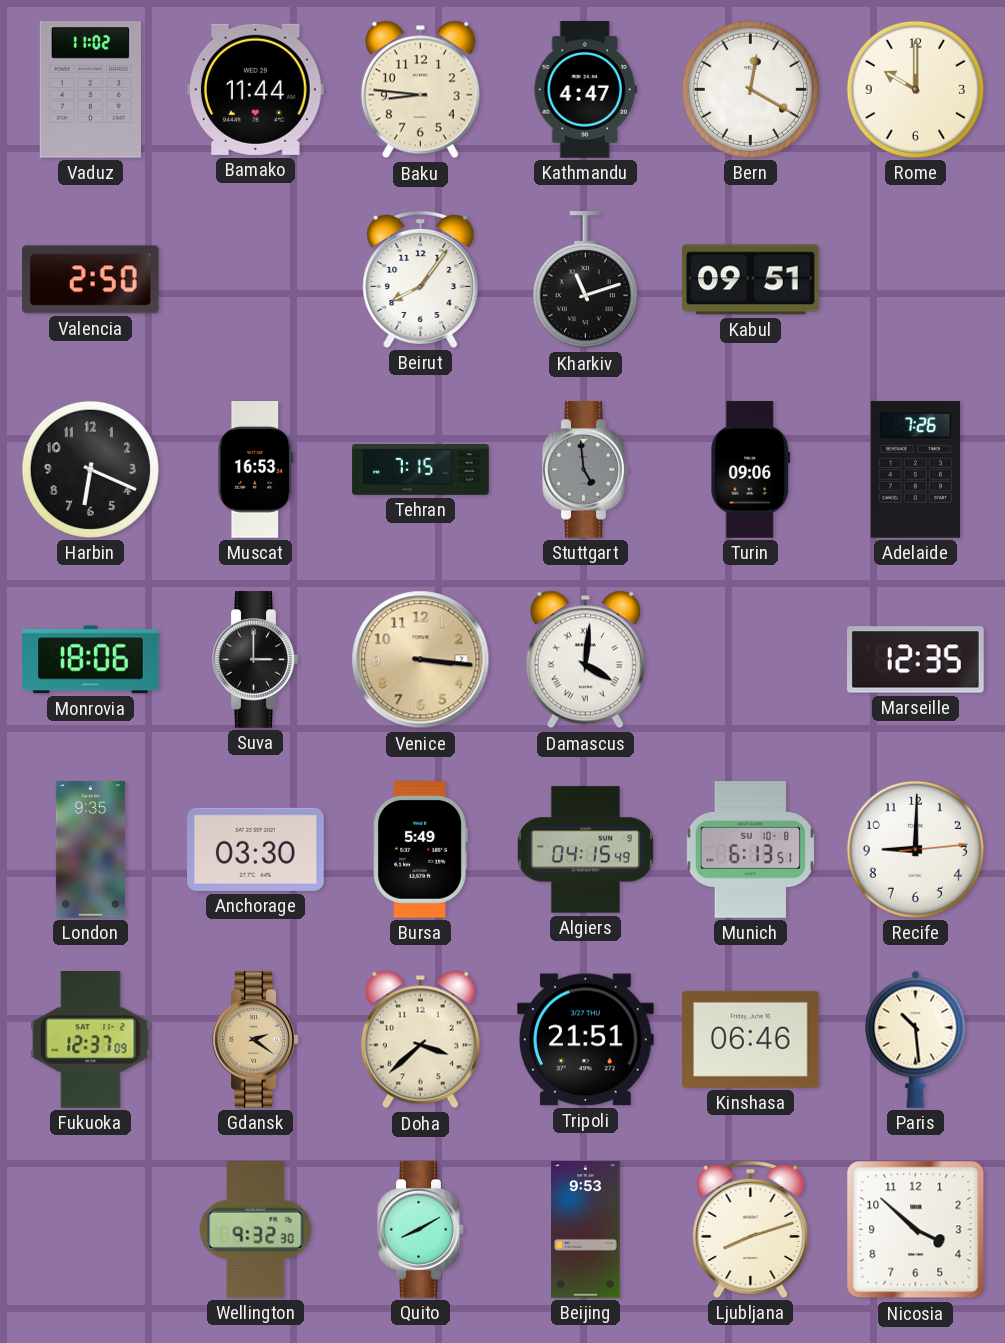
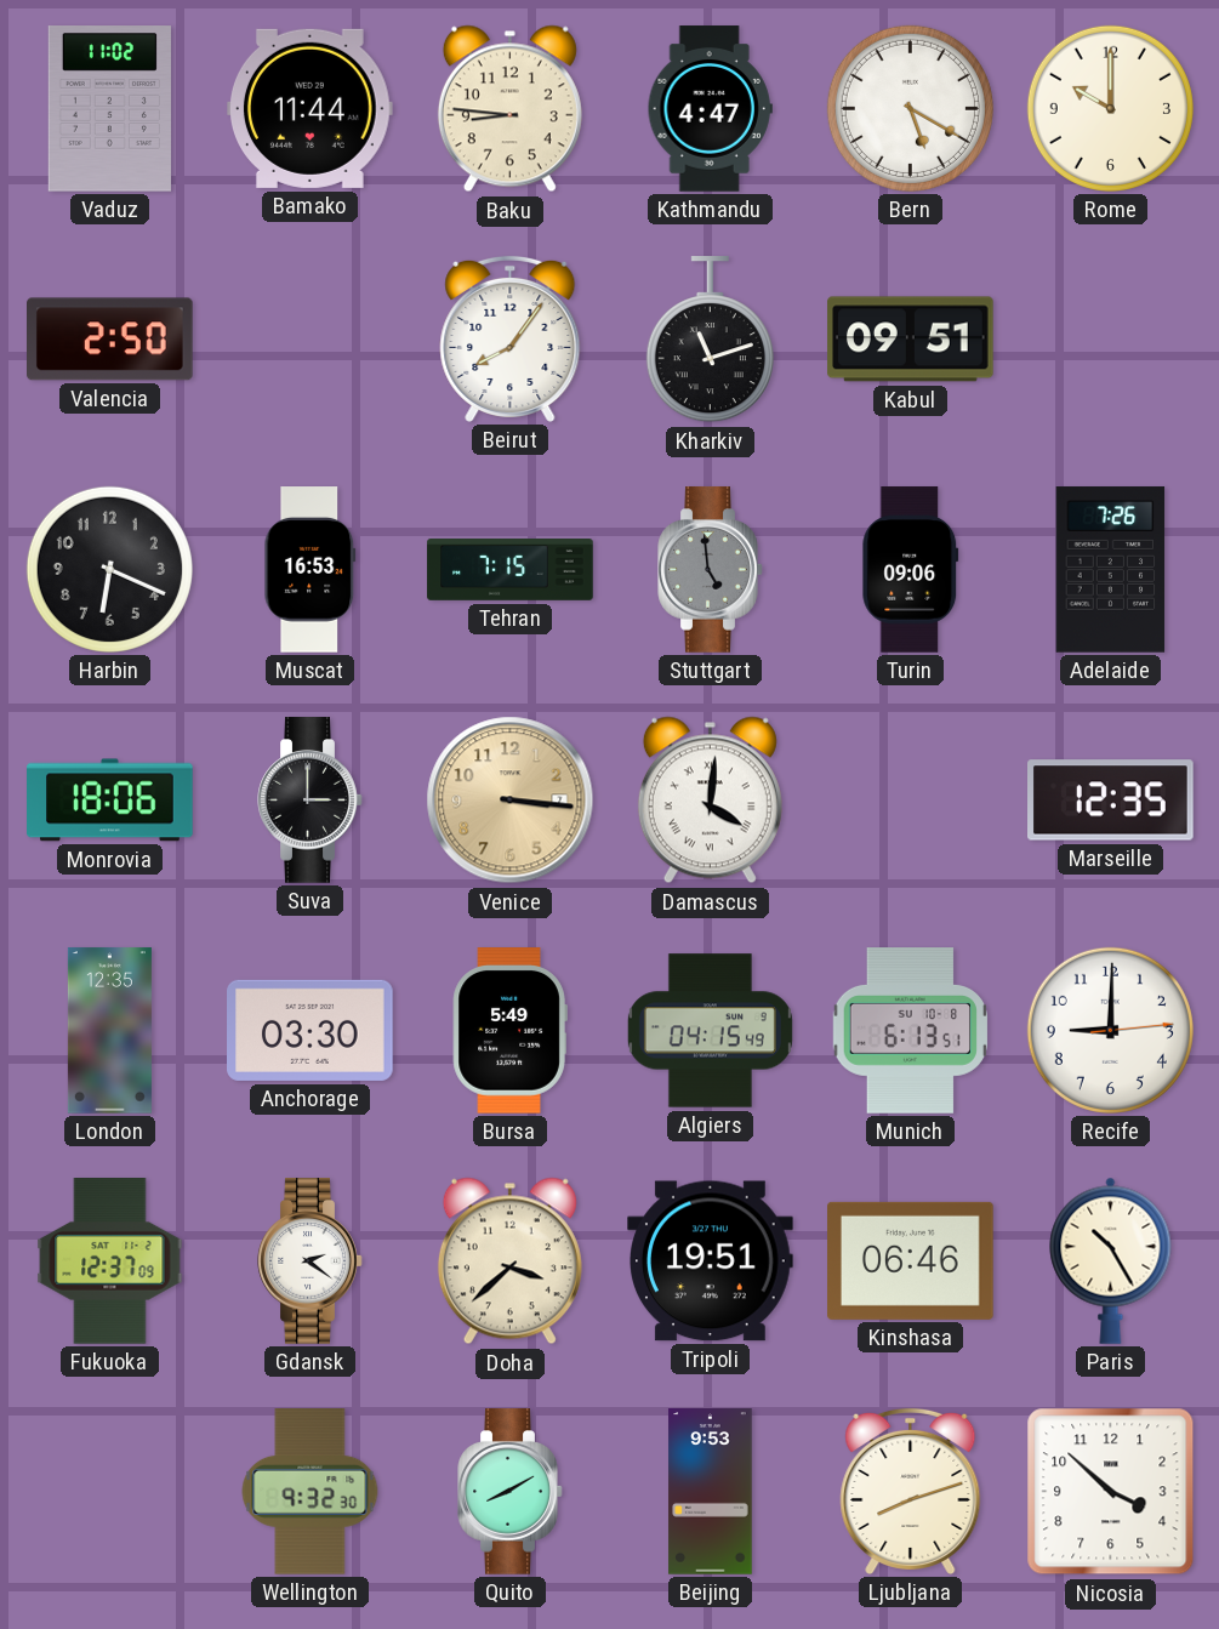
Bern: 12:20 -> 5:20
London: 9:35 -> 12:35
Gdansk dial: champagne -> white
Tripoli: 21:51 -> 19:51
Paris: 10:29 -> 10:25
